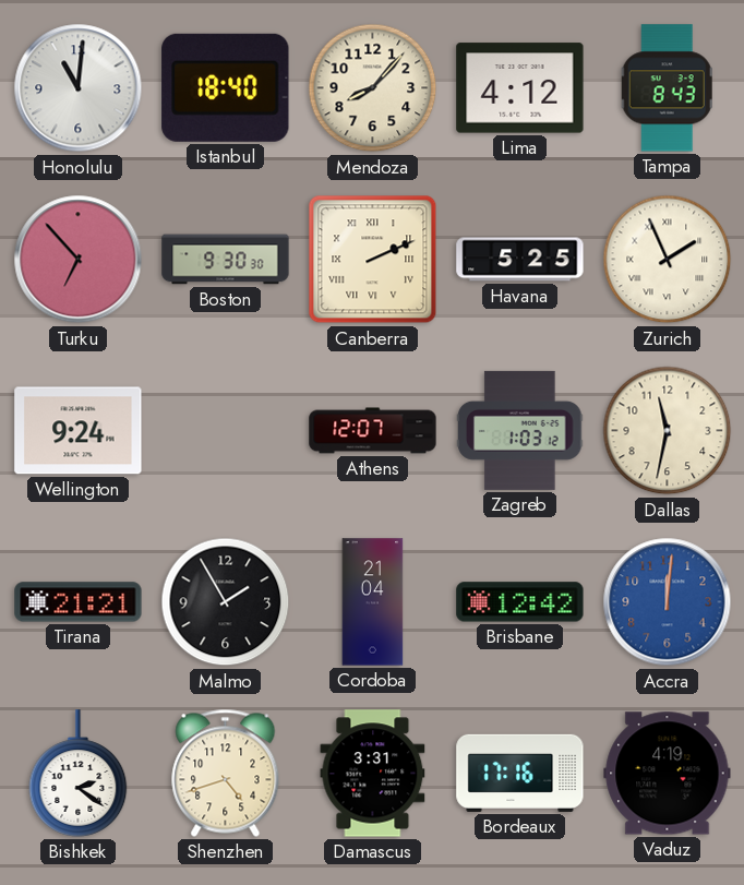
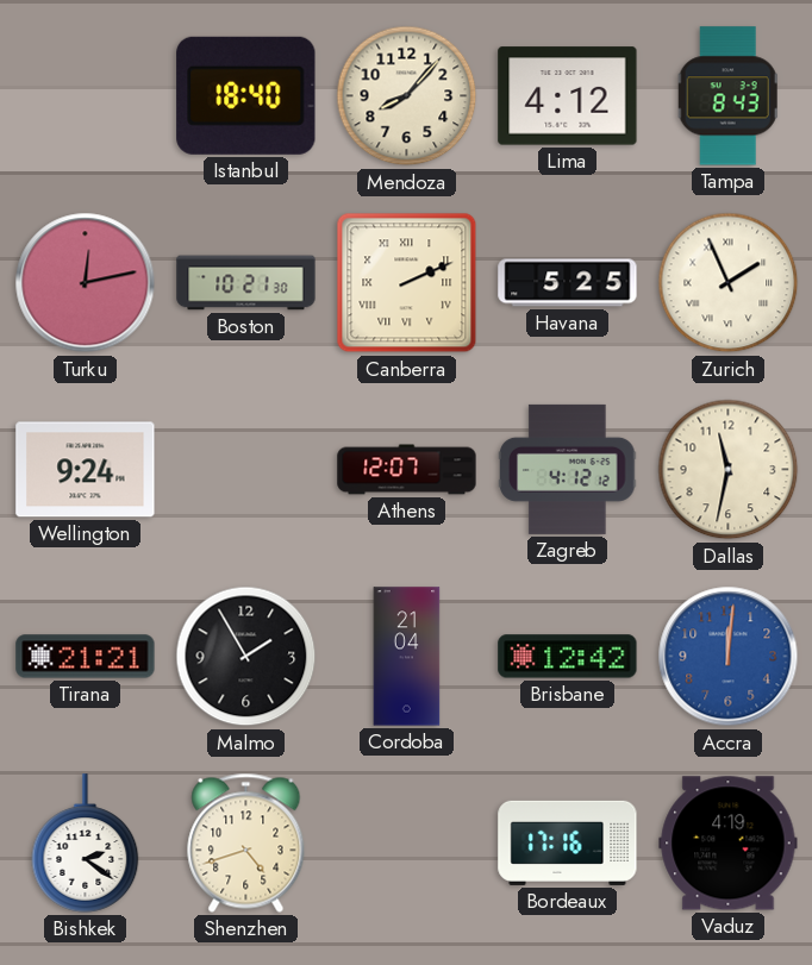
Honolulu: 11:01 -> none
Turku: 6:53 -> 12:13
Boston: 9:30 -> 10:21
Zagreb: 1:03 -> 4:12
Damascus: 3:31 -> none
